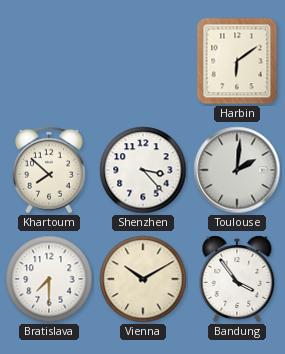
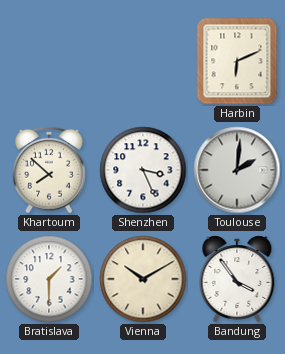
Harbin: 6:09 -> 6:11
Shenzhen: 3:23 -> 3:26
Bratislava: 7:30 -> 1:30
